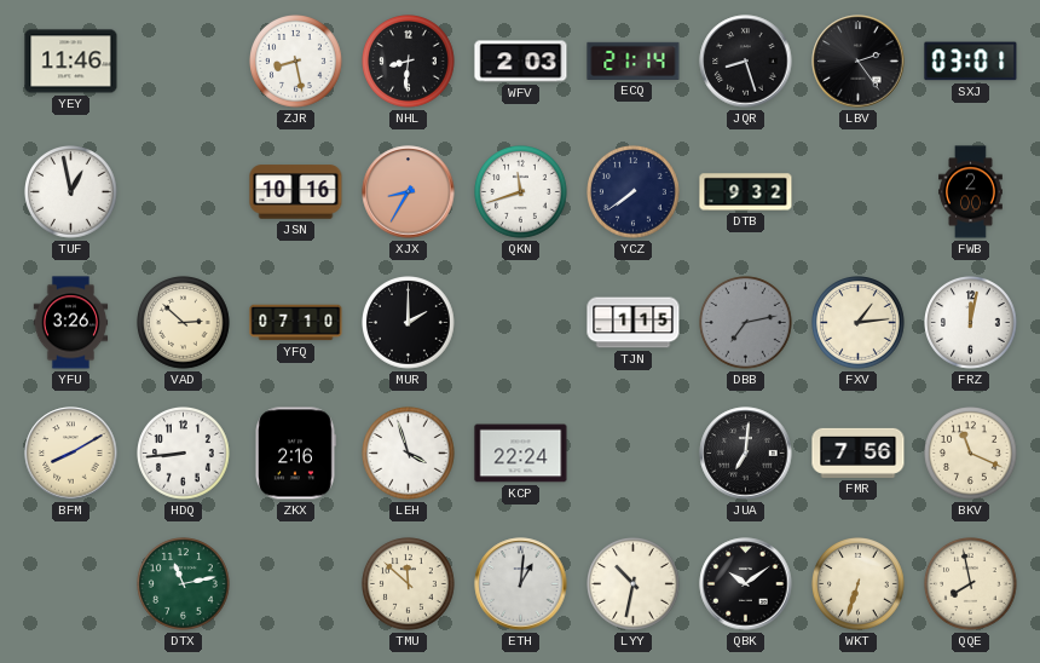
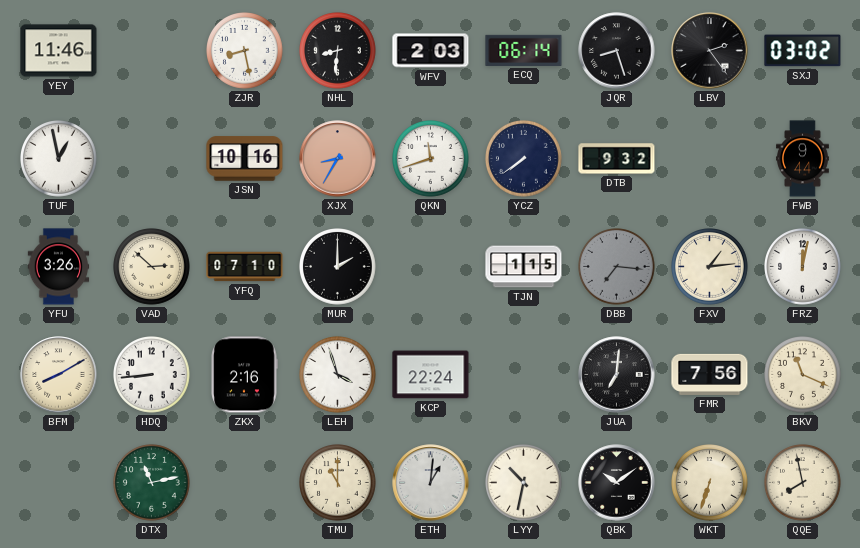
ECQ: 21:14 -> 06:14
SXJ: 03:01 -> 03:02
FWB: 2:00 -> 9:44
DBB: 7:13 -> 7:16
TMU: 11:52 -> 11:00
